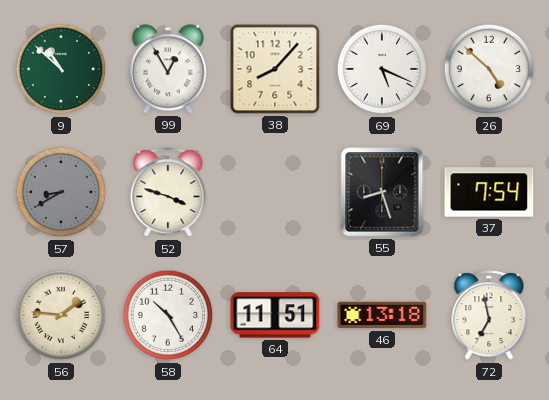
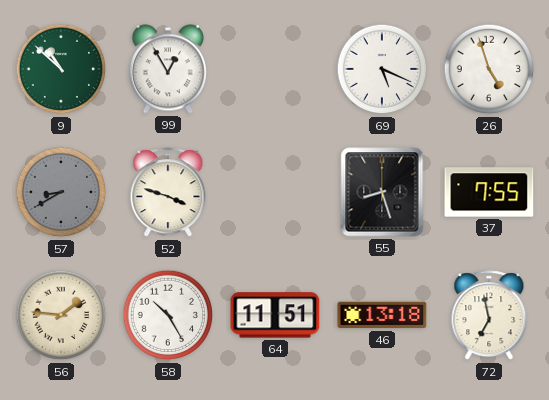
38: 8:07 -> none
26: 4:52 -> 4:57
37: 7:54 -> 7:55
